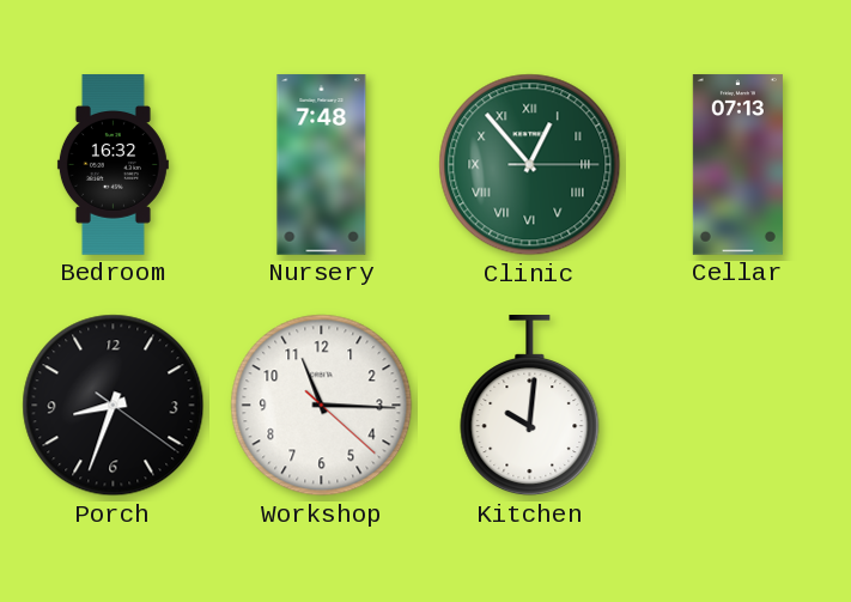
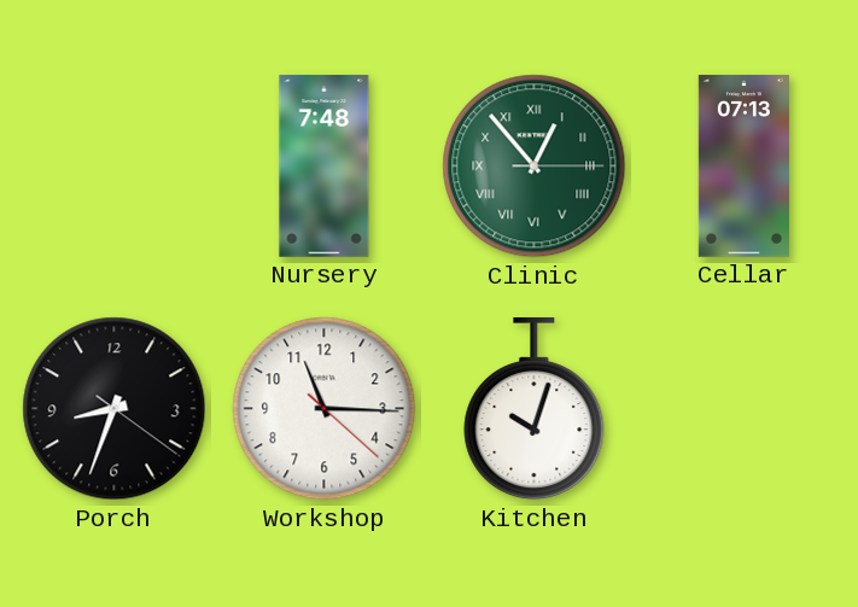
Bedroom: 16:32 -> none
Kitchen: 10:01 -> 10:03
